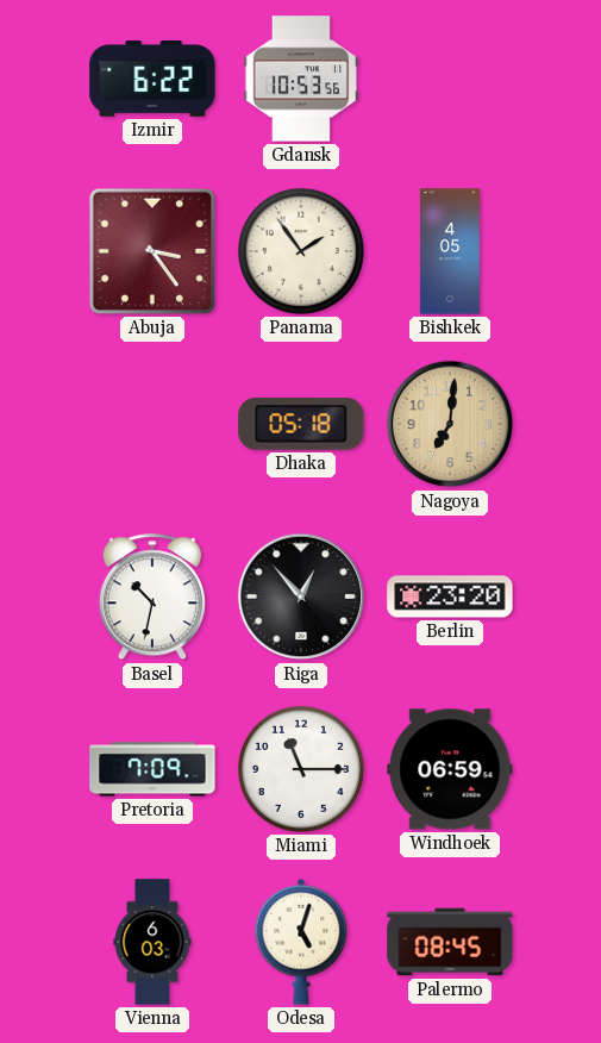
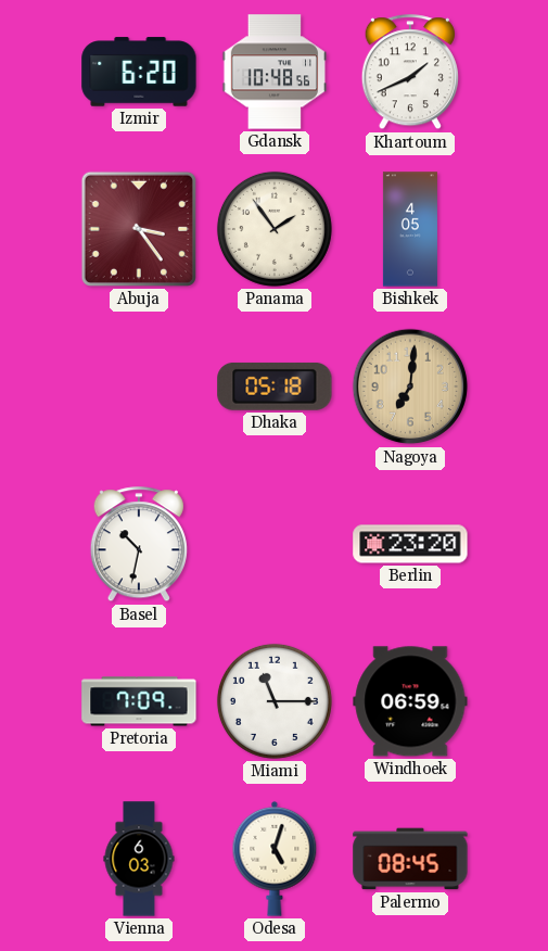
Izmir: 6:22 -> 6:20
Gdansk: 10:53 -> 10:48
Khartoum: none -> 1:41
Riga: 12:53 -> none
